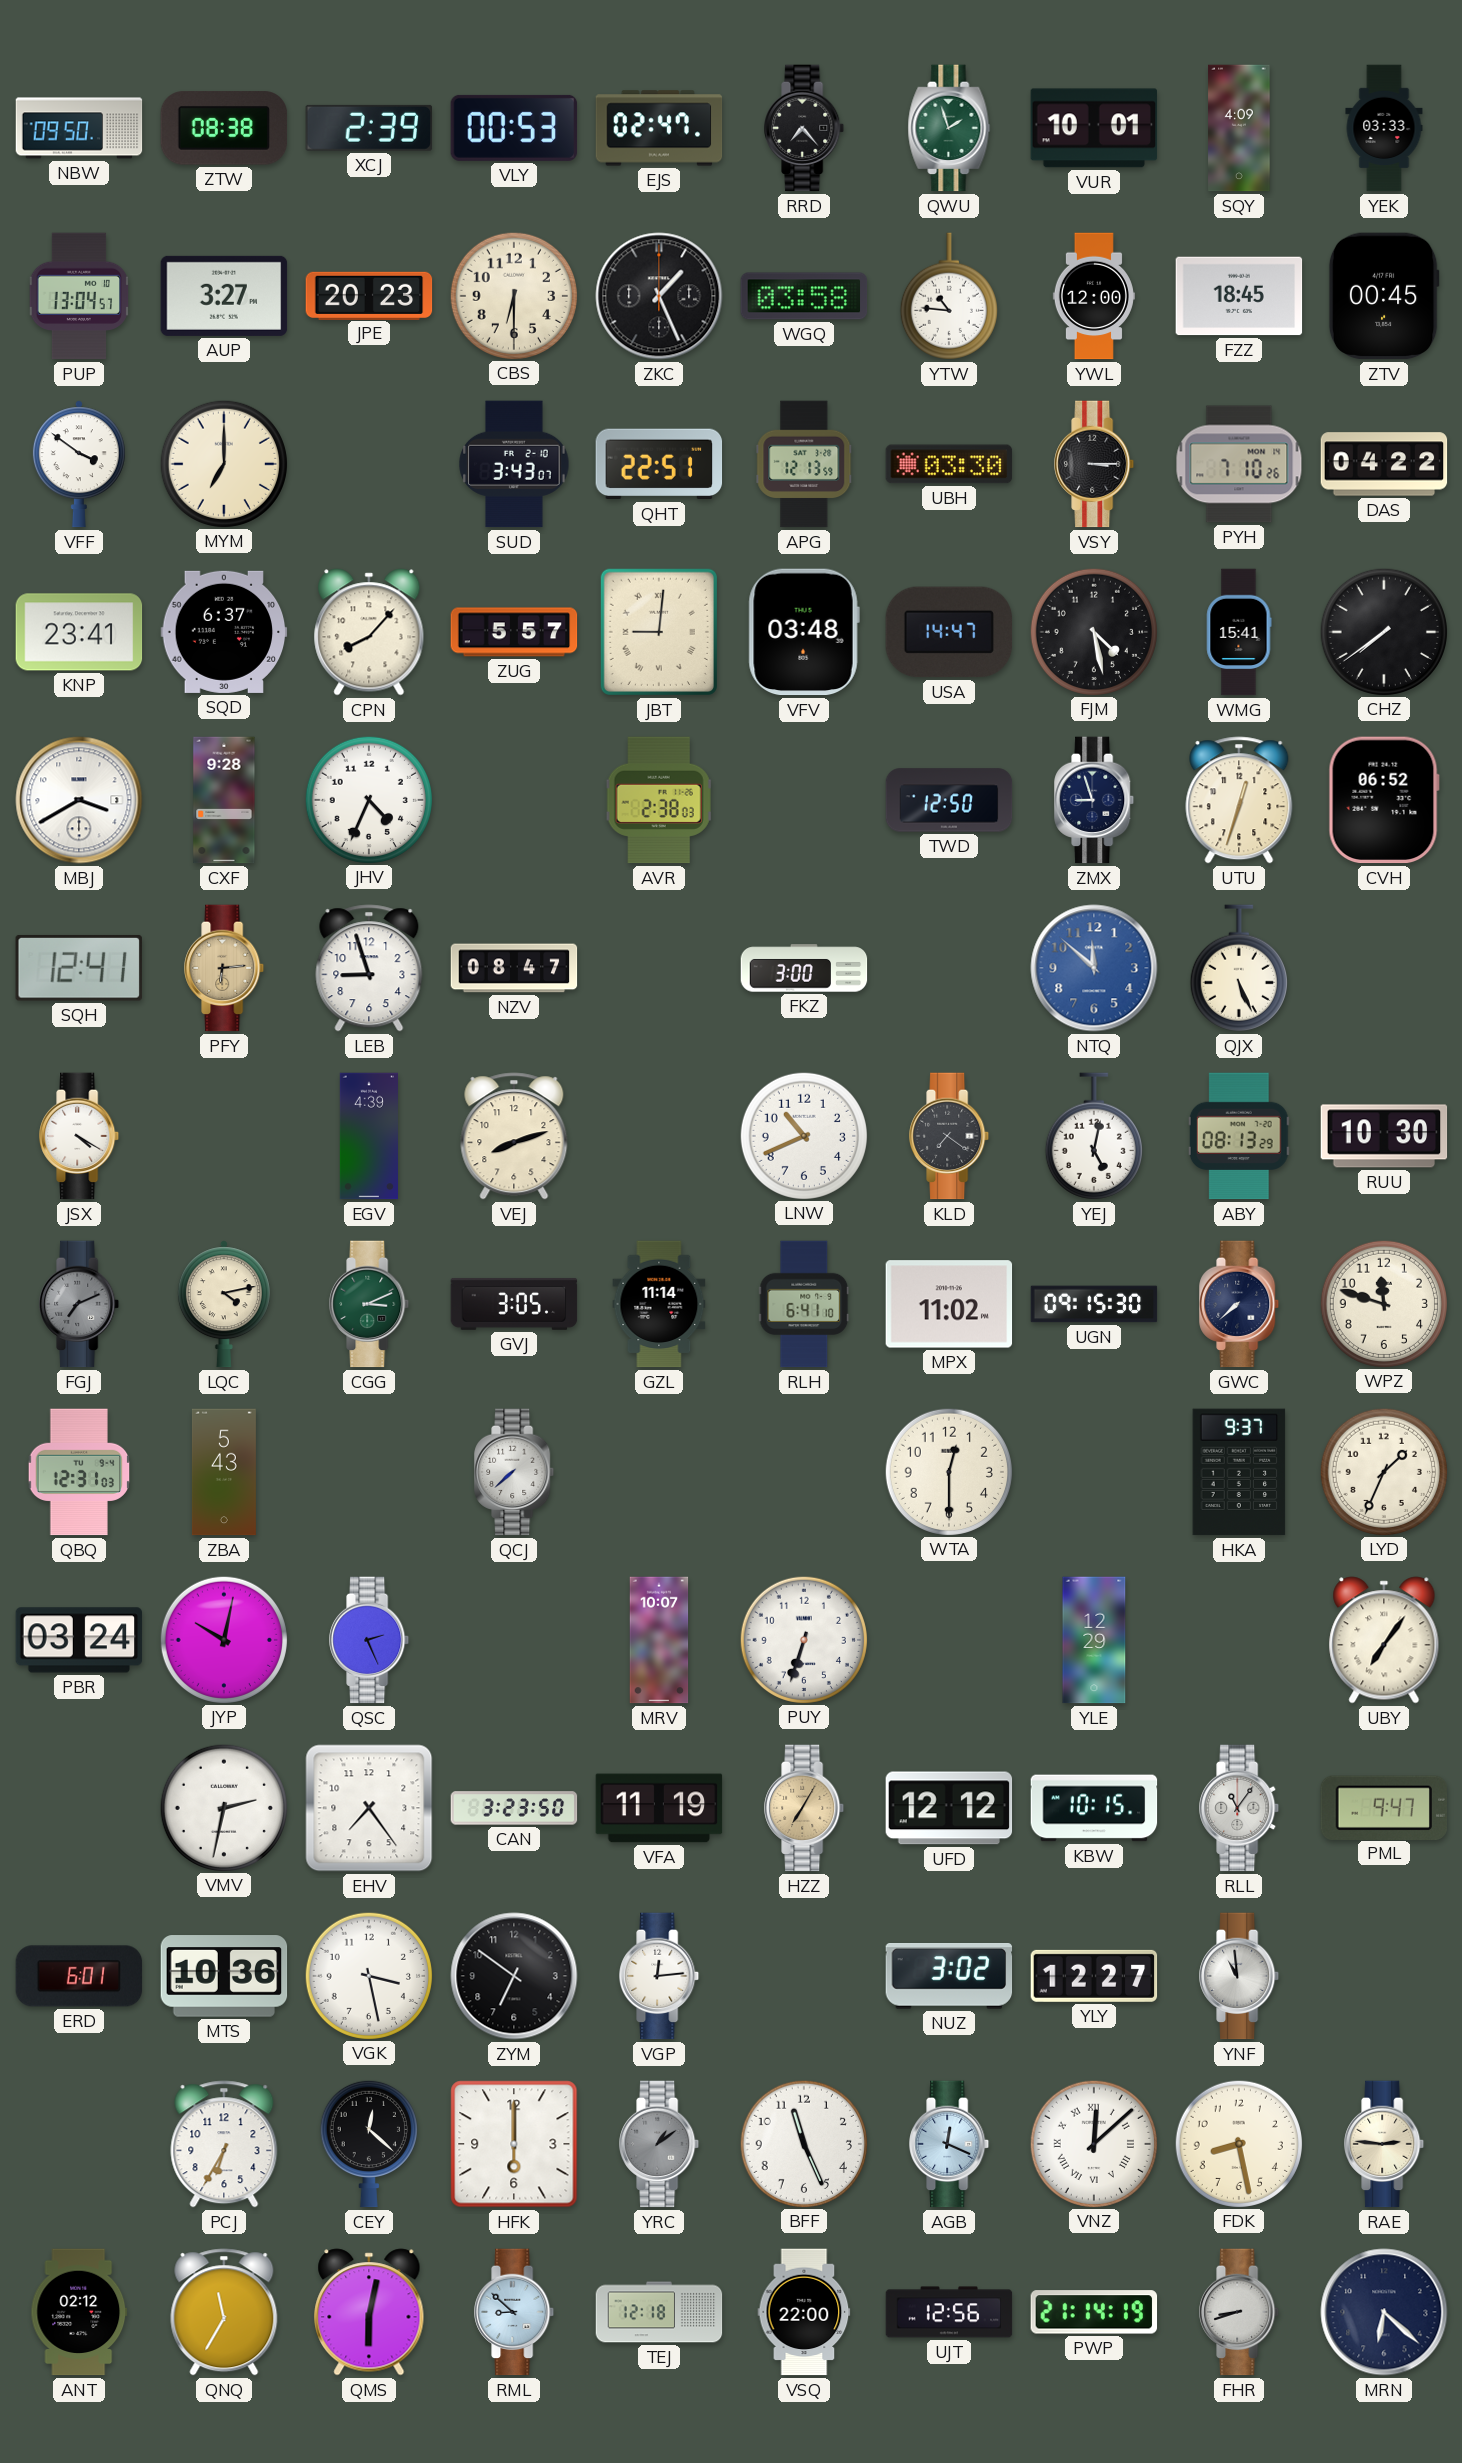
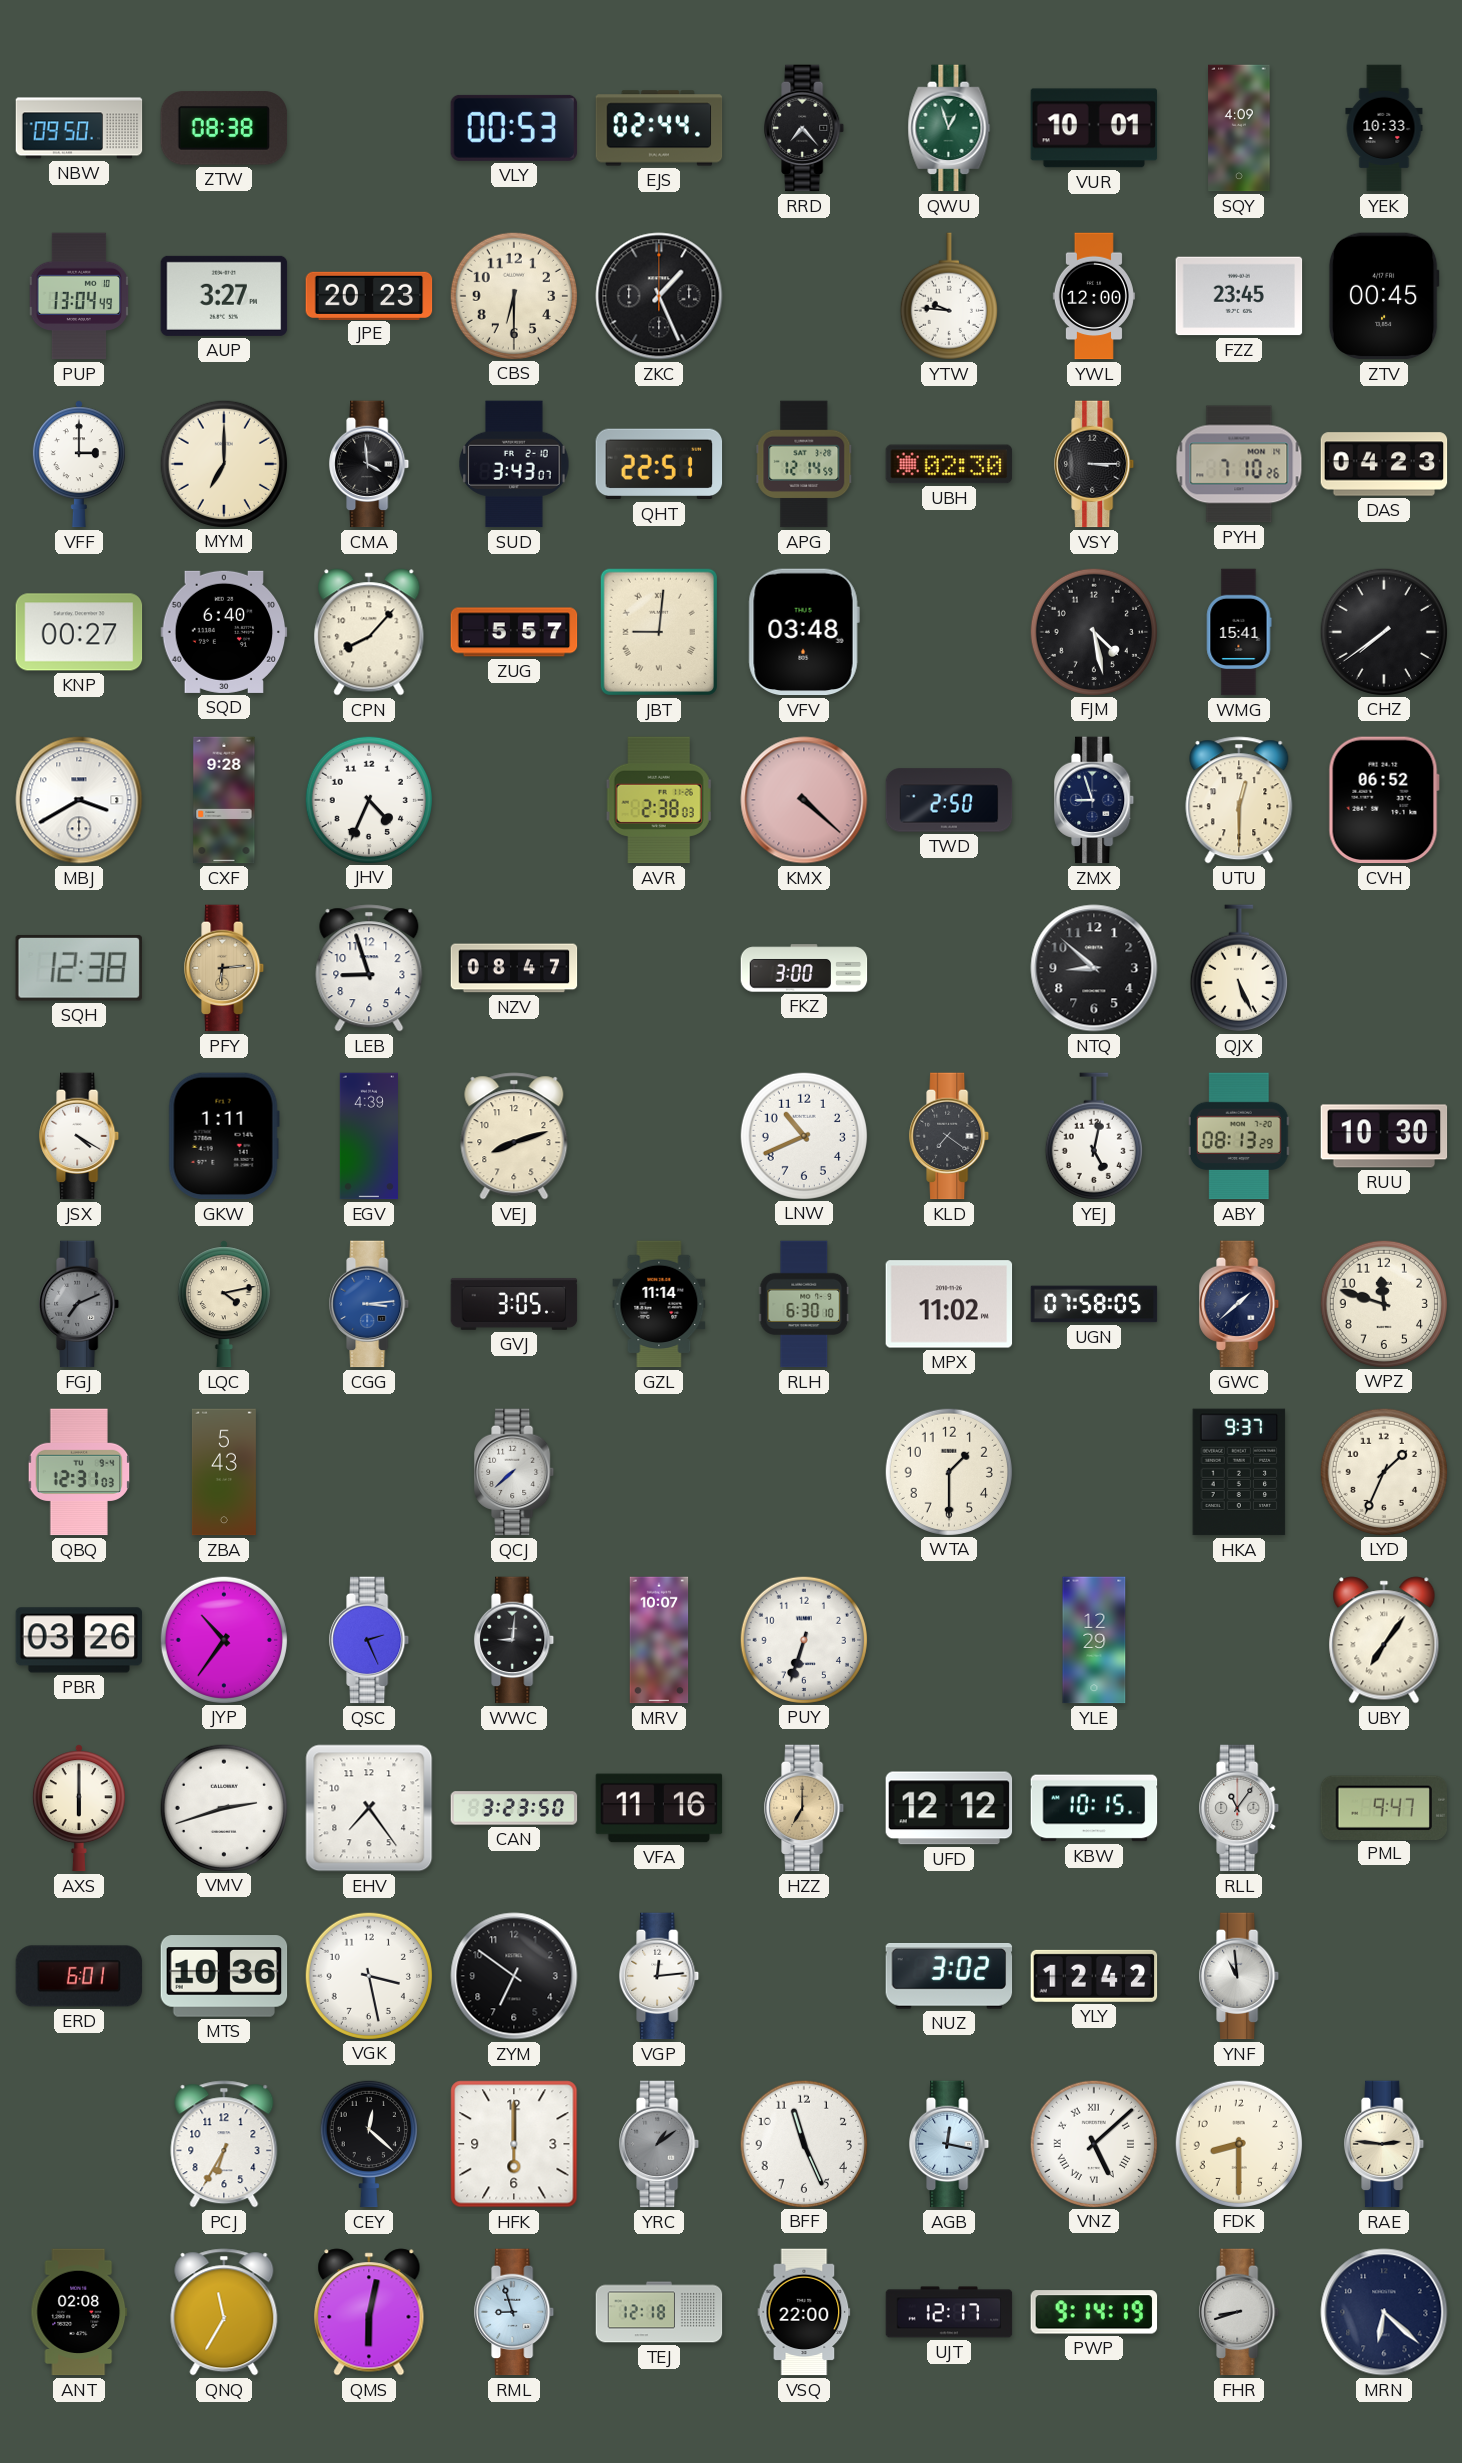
XCJ: 2:39 -> none
EJS: 02:47 -> 02:44
QWU: 1:57 -> 12:57
YEK: 03:33 -> 10:33
PUP: 13:04:57 -> 13:04:49
WGQ: 03:58 -> none
YTW: 10:46 -> 9:46
FZZ: 18:45 -> 23:45
VFF: 3:51 -> 3:00
CMA: none -> 3:59
APG: 12:13 -> 12:14
UBH: 03:30 -> 02:30
DAS: 04:22 -> 04:23
KNP: 23:41 -> 00:27
SQD: 6:37 -> 6:40
USA: 14:47 -> none
KMX: none -> 4:22
TWD: 12:50 -> 2:50
UTU: 12:33 -> 12:30
SQH: 12:41 -> 12:38
NTQ: 11:52 -> 8:52
NTQ dial: blue -> black
GKW: none -> 1:11
CGG: 3:11 -> 3:14
CGG dial: green -> blue
RLH: 6:41 -> 6:30
UGN: 09:15 -> 07:58
GWC: 7:38 -> 1:38
WTA: 12:30 -> 1:30
PBR: 03:24 -> 03:26
JYP: 10:02 -> 10:36
WWC: none -> 9:01
AXS: none -> 6:00
VMV: 2:32 -> 2:42
VFA: 11:19 -> 11:16
HZZ: 7:05 -> 7:00
YLY: 12:27 -> 12:42
AGB: 12:19 -> 12:17
VNZ: 12:08 -> 5:08
FDK: 8:28 -> 8:30
ANT: 02:12 -> 02:08
RML: 8:52 -> 8:57
UJT: 12:56 -> 12:17
PWP: 21:14 -> 9:14
